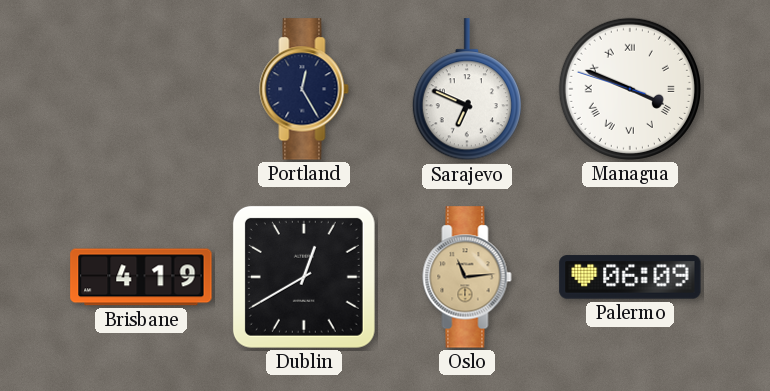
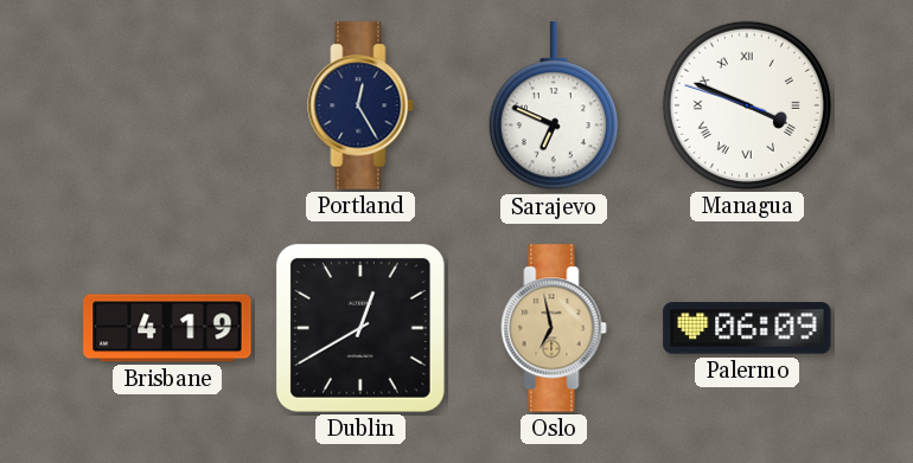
Oslo: 11:14 -> 6:58
